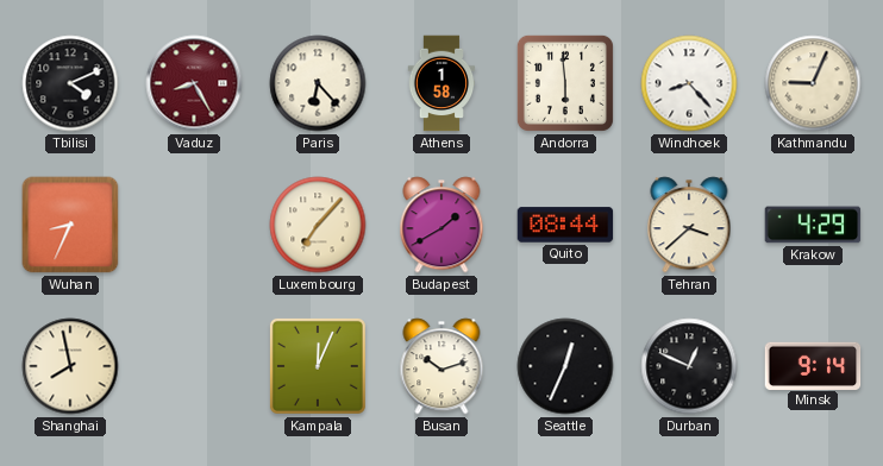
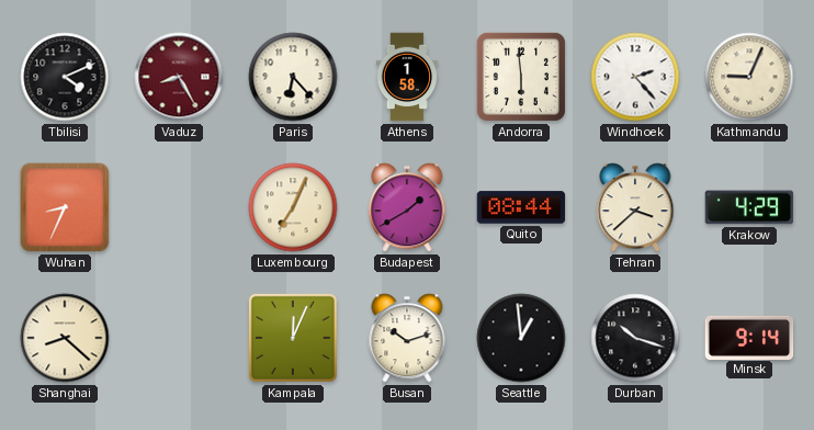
Windhoek: 8:23 -> 2:23
Luxembourg: 7:07 -> 7:04
Shanghai: 7:58 -> 8:22
Seattle: 12:34 -> 12:59
Durban: 12:49 -> 10:18
